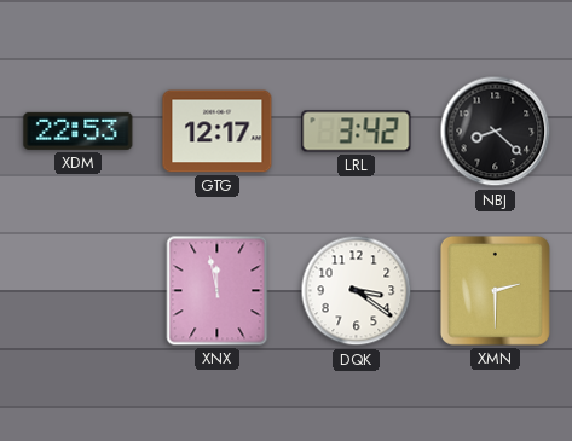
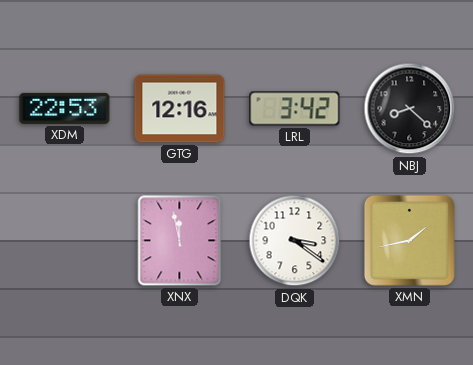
GTG: 12:17 -> 12:16
XMN: 2:30 -> 1:43
